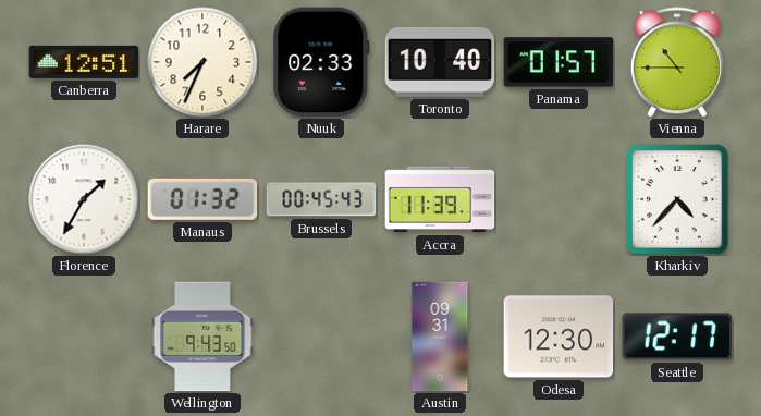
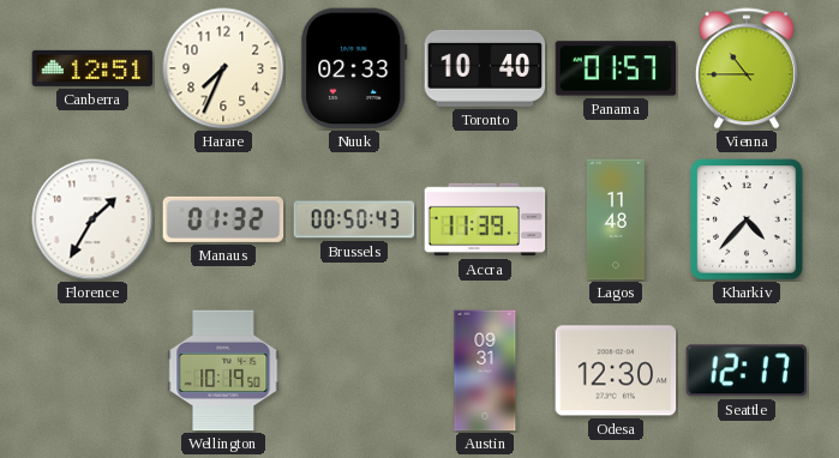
Brussels: 00:45 -> 00:50
Lagos: none -> 11:48
Wellington: 9:43 -> 10:19
